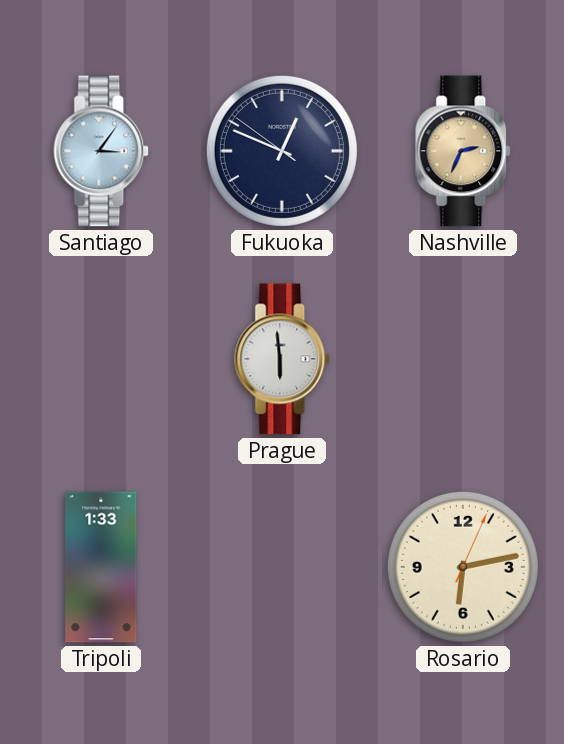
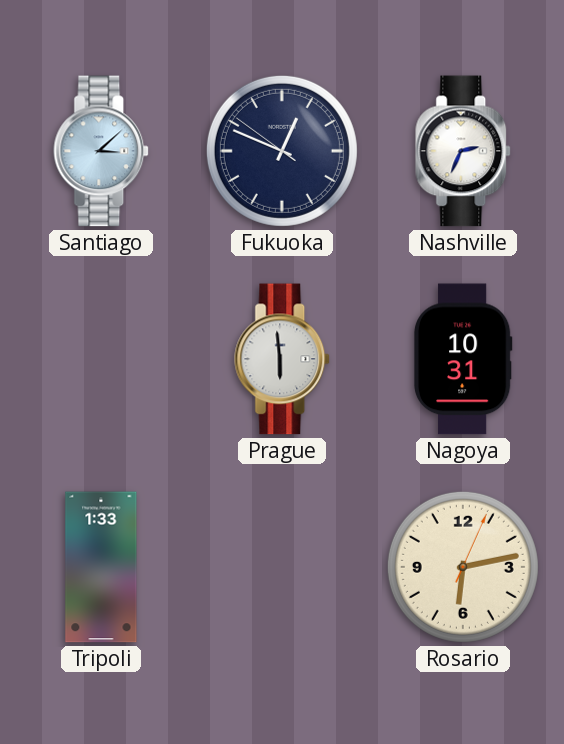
Santiago: 3:06 -> 3:08
Nashville dial: champagne -> white
Nagoya: none -> 10:31
